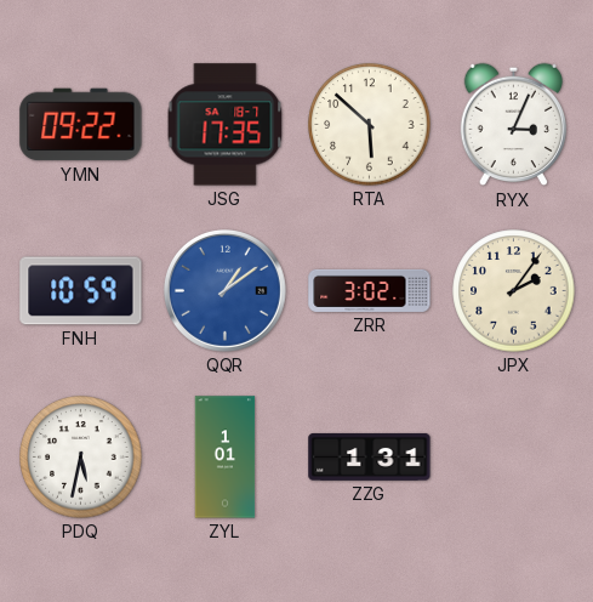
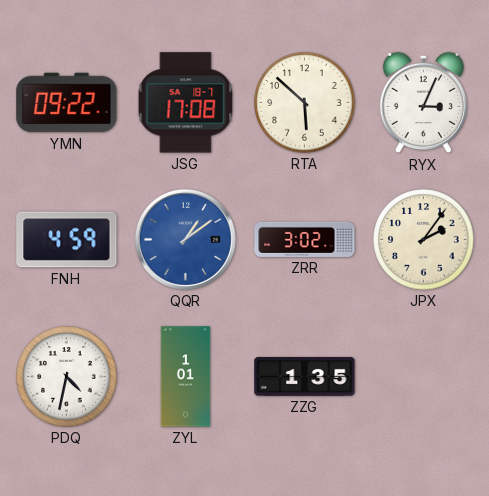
JSG: 17:35 -> 17:08
FNH: 10:59 -> 4:59
PDQ: 5:32 -> 4:32
ZZG: 1:31 -> 1:35
